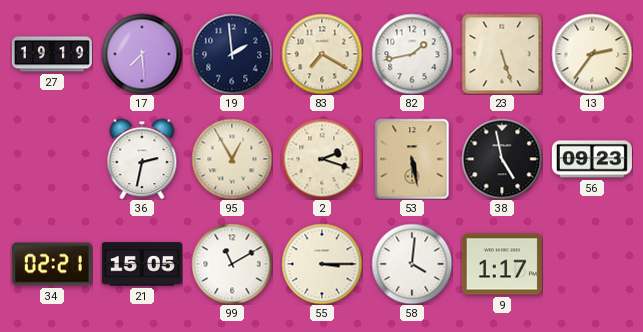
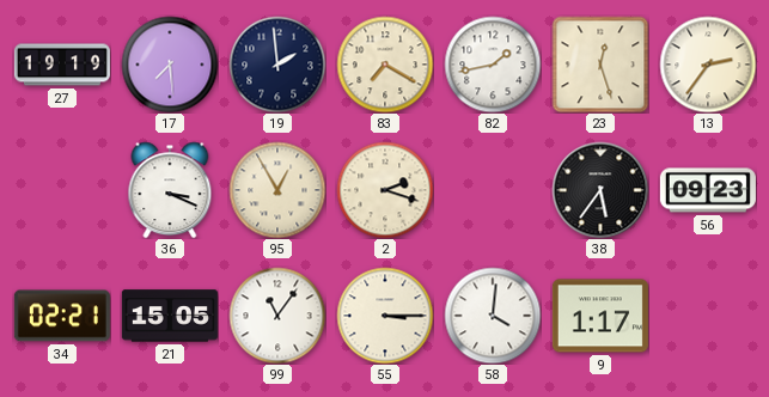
23: 5:27 -> 12:27
36: 2:32 -> 3:19
53: 5:28 -> none
38: 4:58 -> 5:36
99: 11:10 -> 11:06
